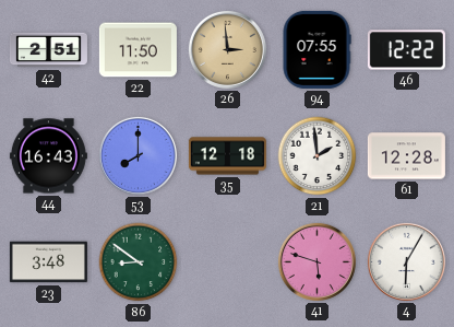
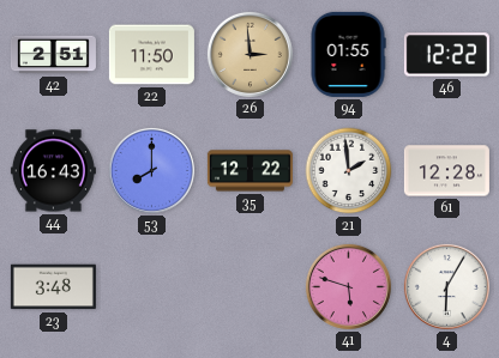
94: 07:55 -> 01:55
35: 12:18 -> 12:22
86: 8:51 -> none
